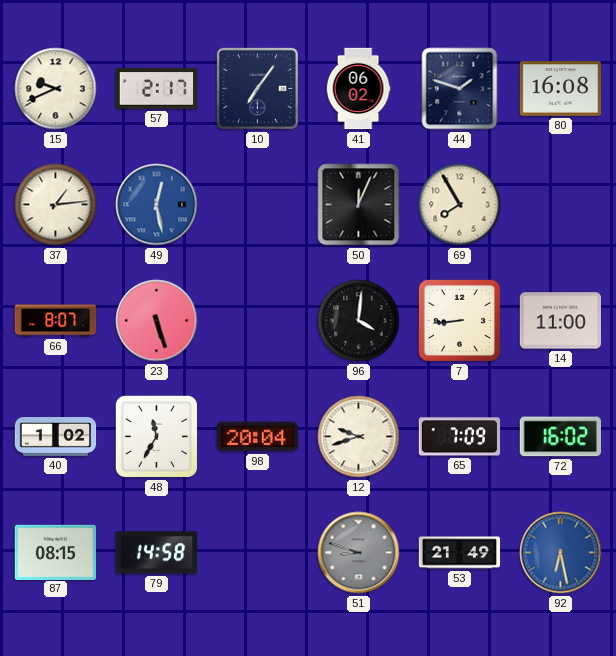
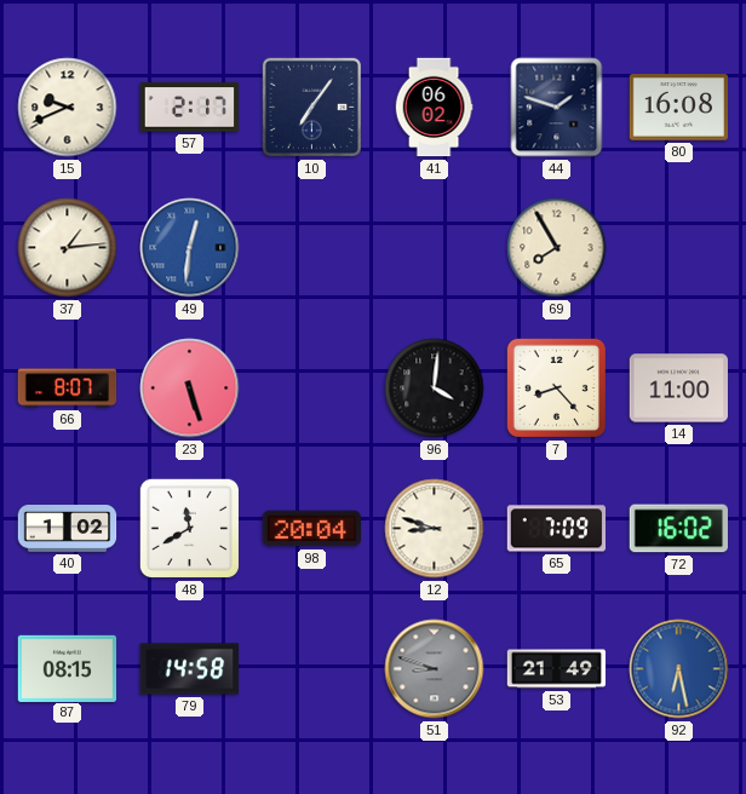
49: 12:28 -> 12:31
50: 12:04 -> none
7: 8:44 -> 8:23
48: 11:35 -> 11:40
12: 9:42 -> 8:48
